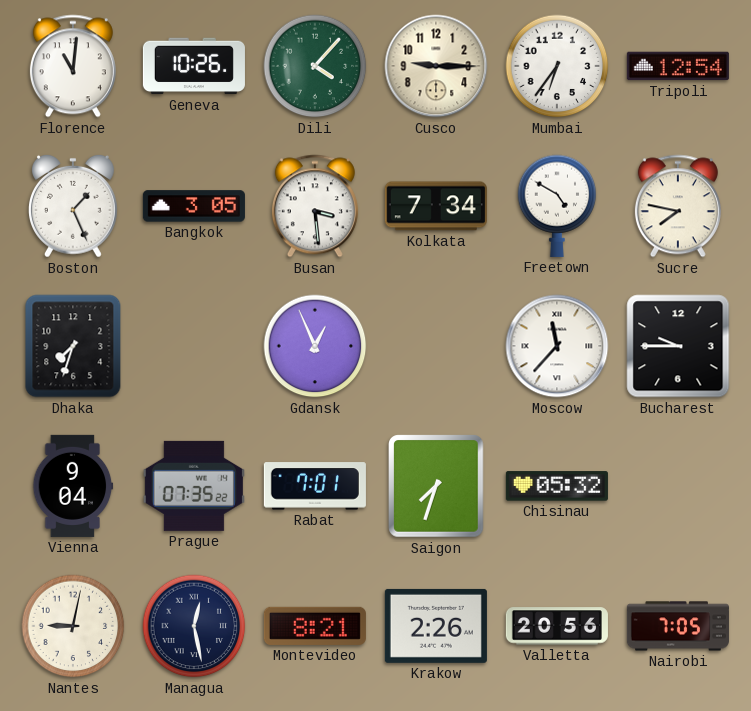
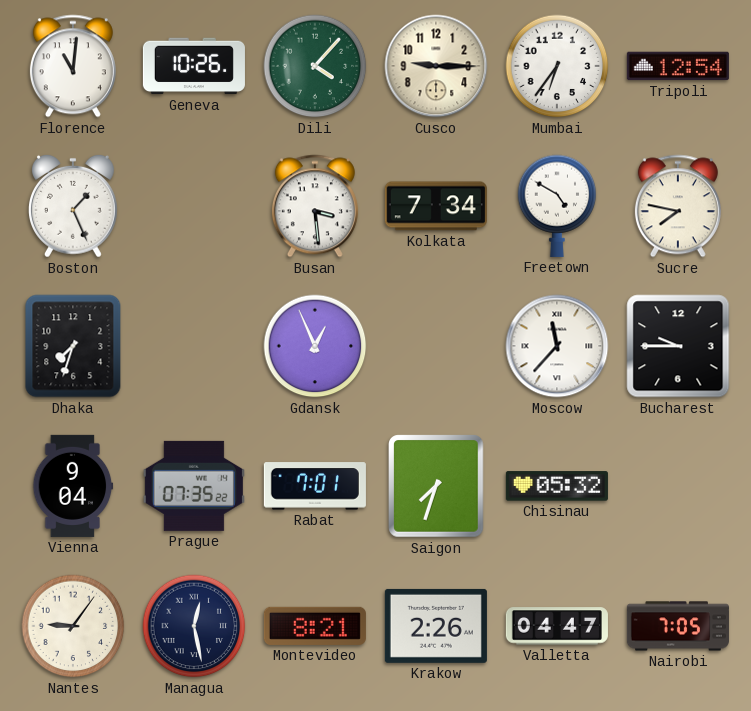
Bangkok: 3:05 -> none
Nantes: 9:02 -> 9:06
Valletta: 20:56 -> 04:47
